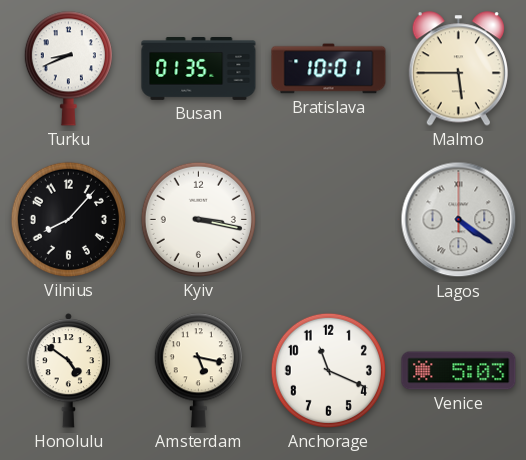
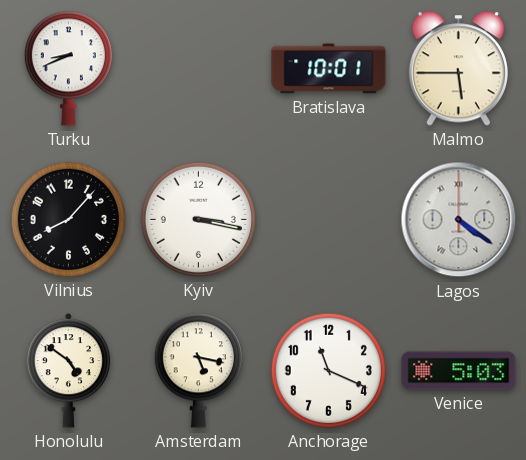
Busan: 01:35 -> none
